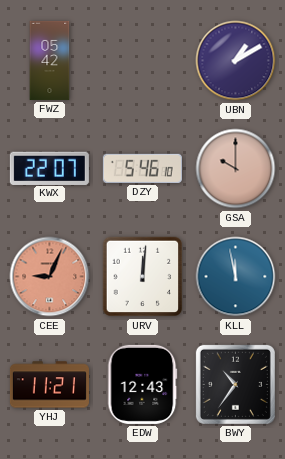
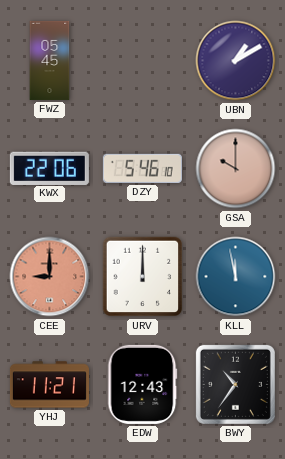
FWZ: 05:42 -> 05:45
KWX: 22:07 -> 22:06
CEE: 9:04 -> 9:00
URV: 12:01 -> 12:00
